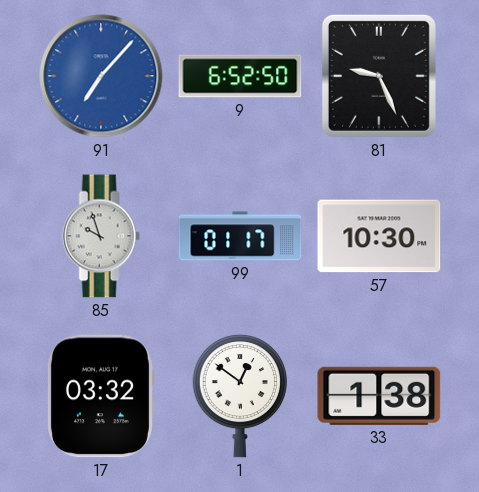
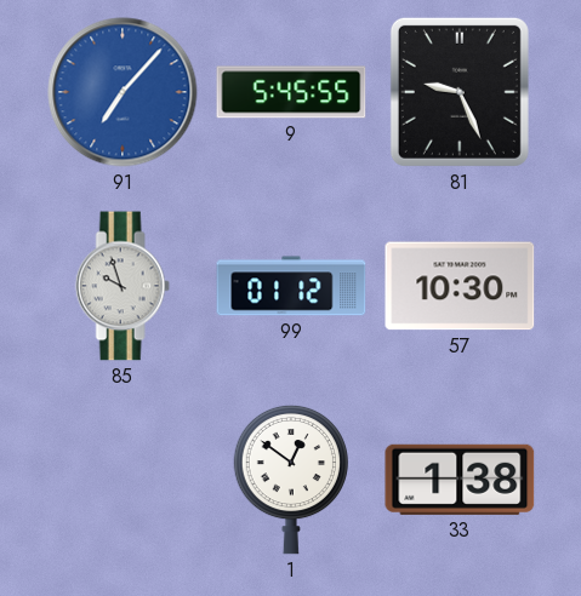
9: 6:52 -> 5:45
99: 01:17 -> 01:12
17: 03:32 -> none
